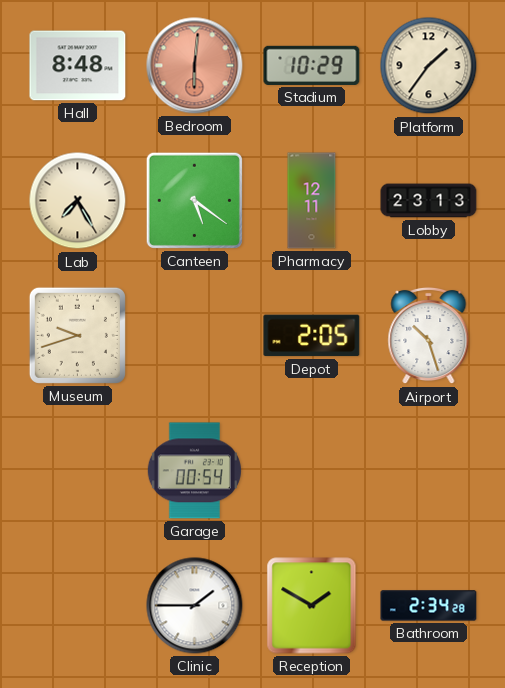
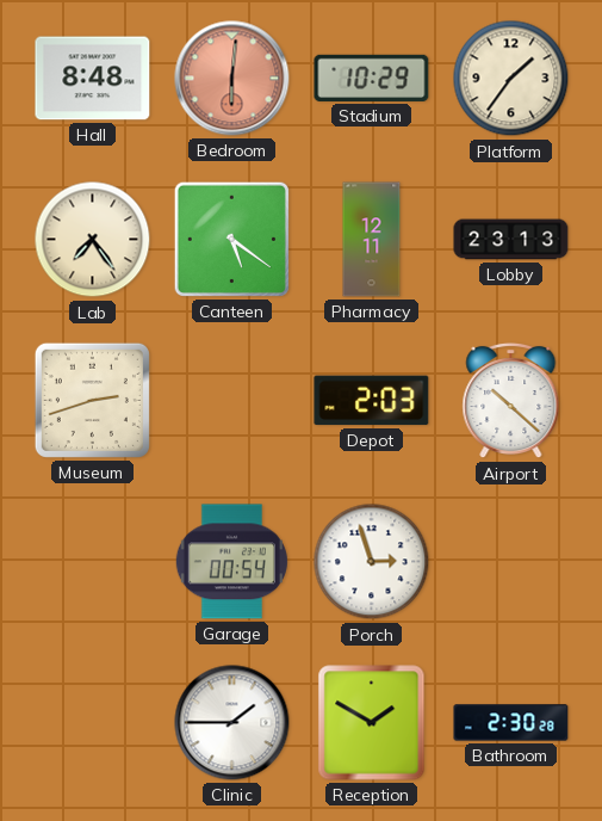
Lab: 7:25 -> 7:24
Museum: 9:42 -> 2:42
Depot: 2:05 -> 2:03
Airport: 10:27 -> 10:22
Porch: none -> 2:57
Bathroom: 2:34 -> 2:30
